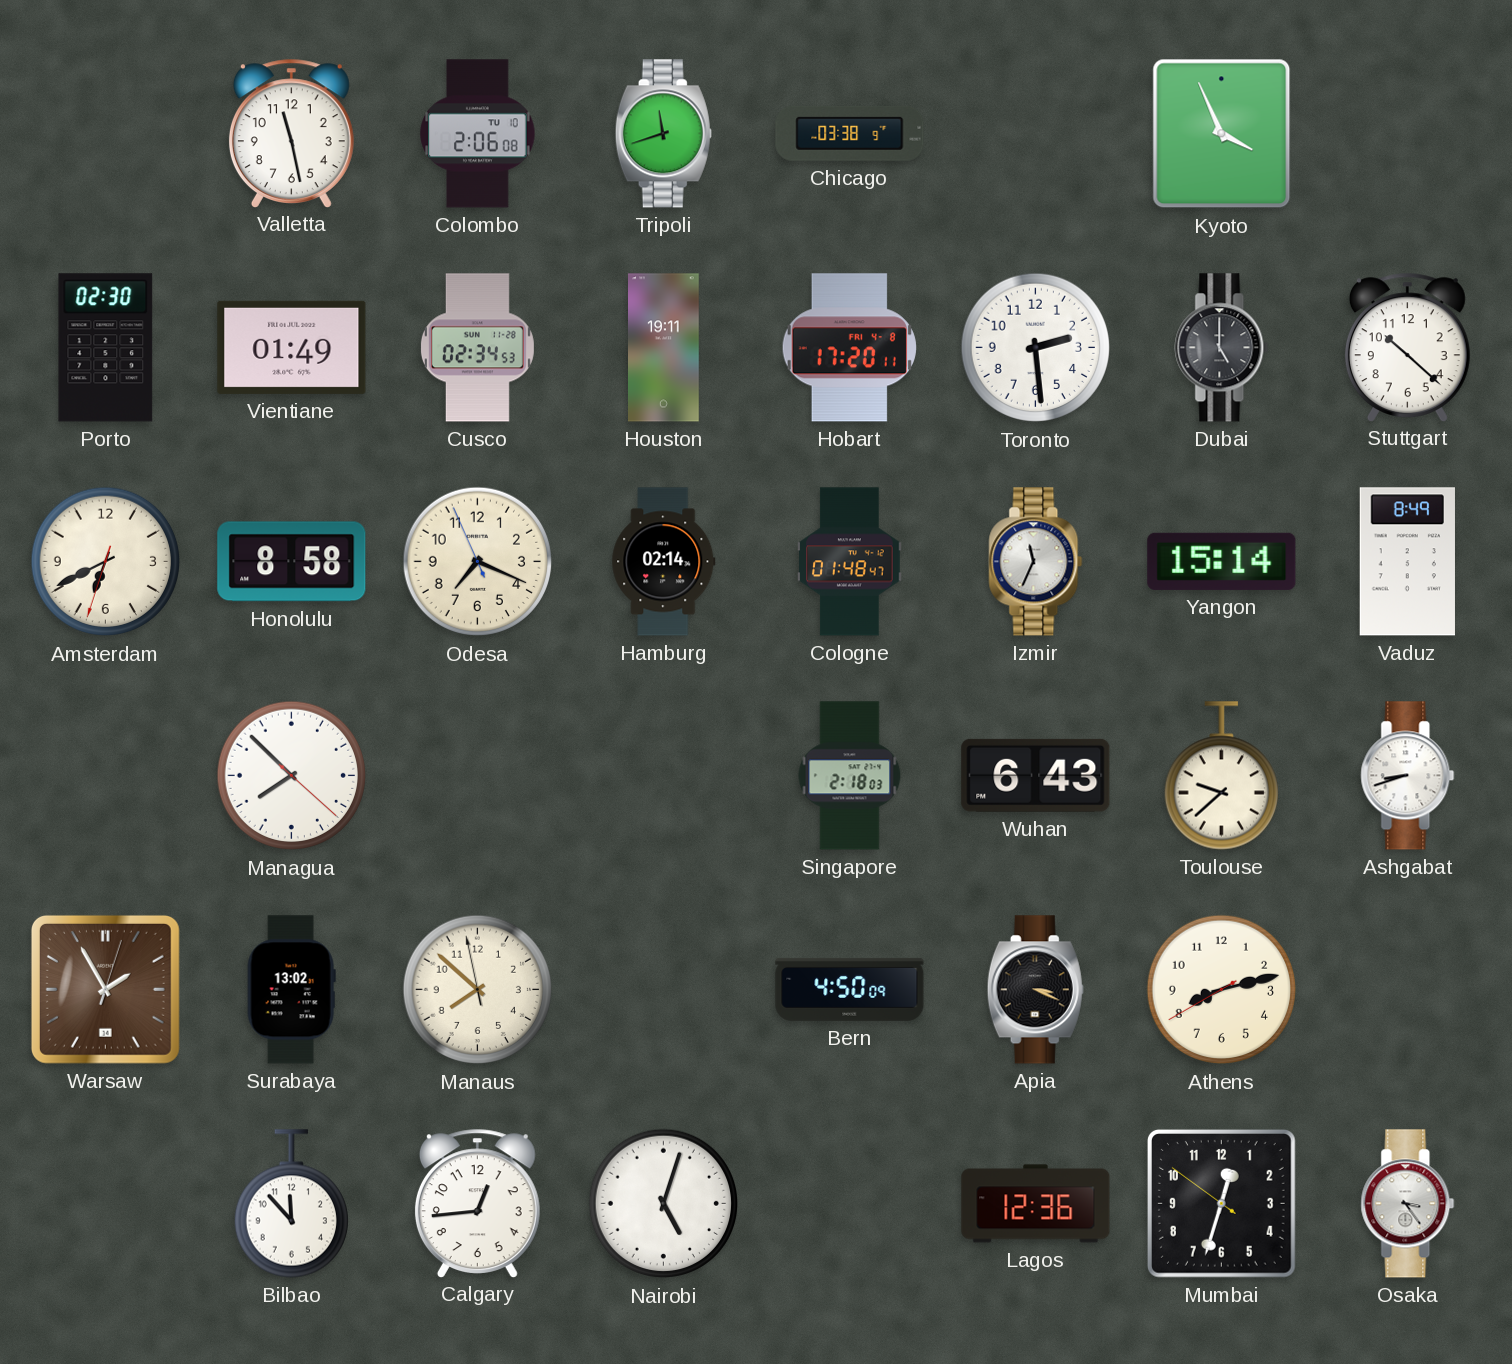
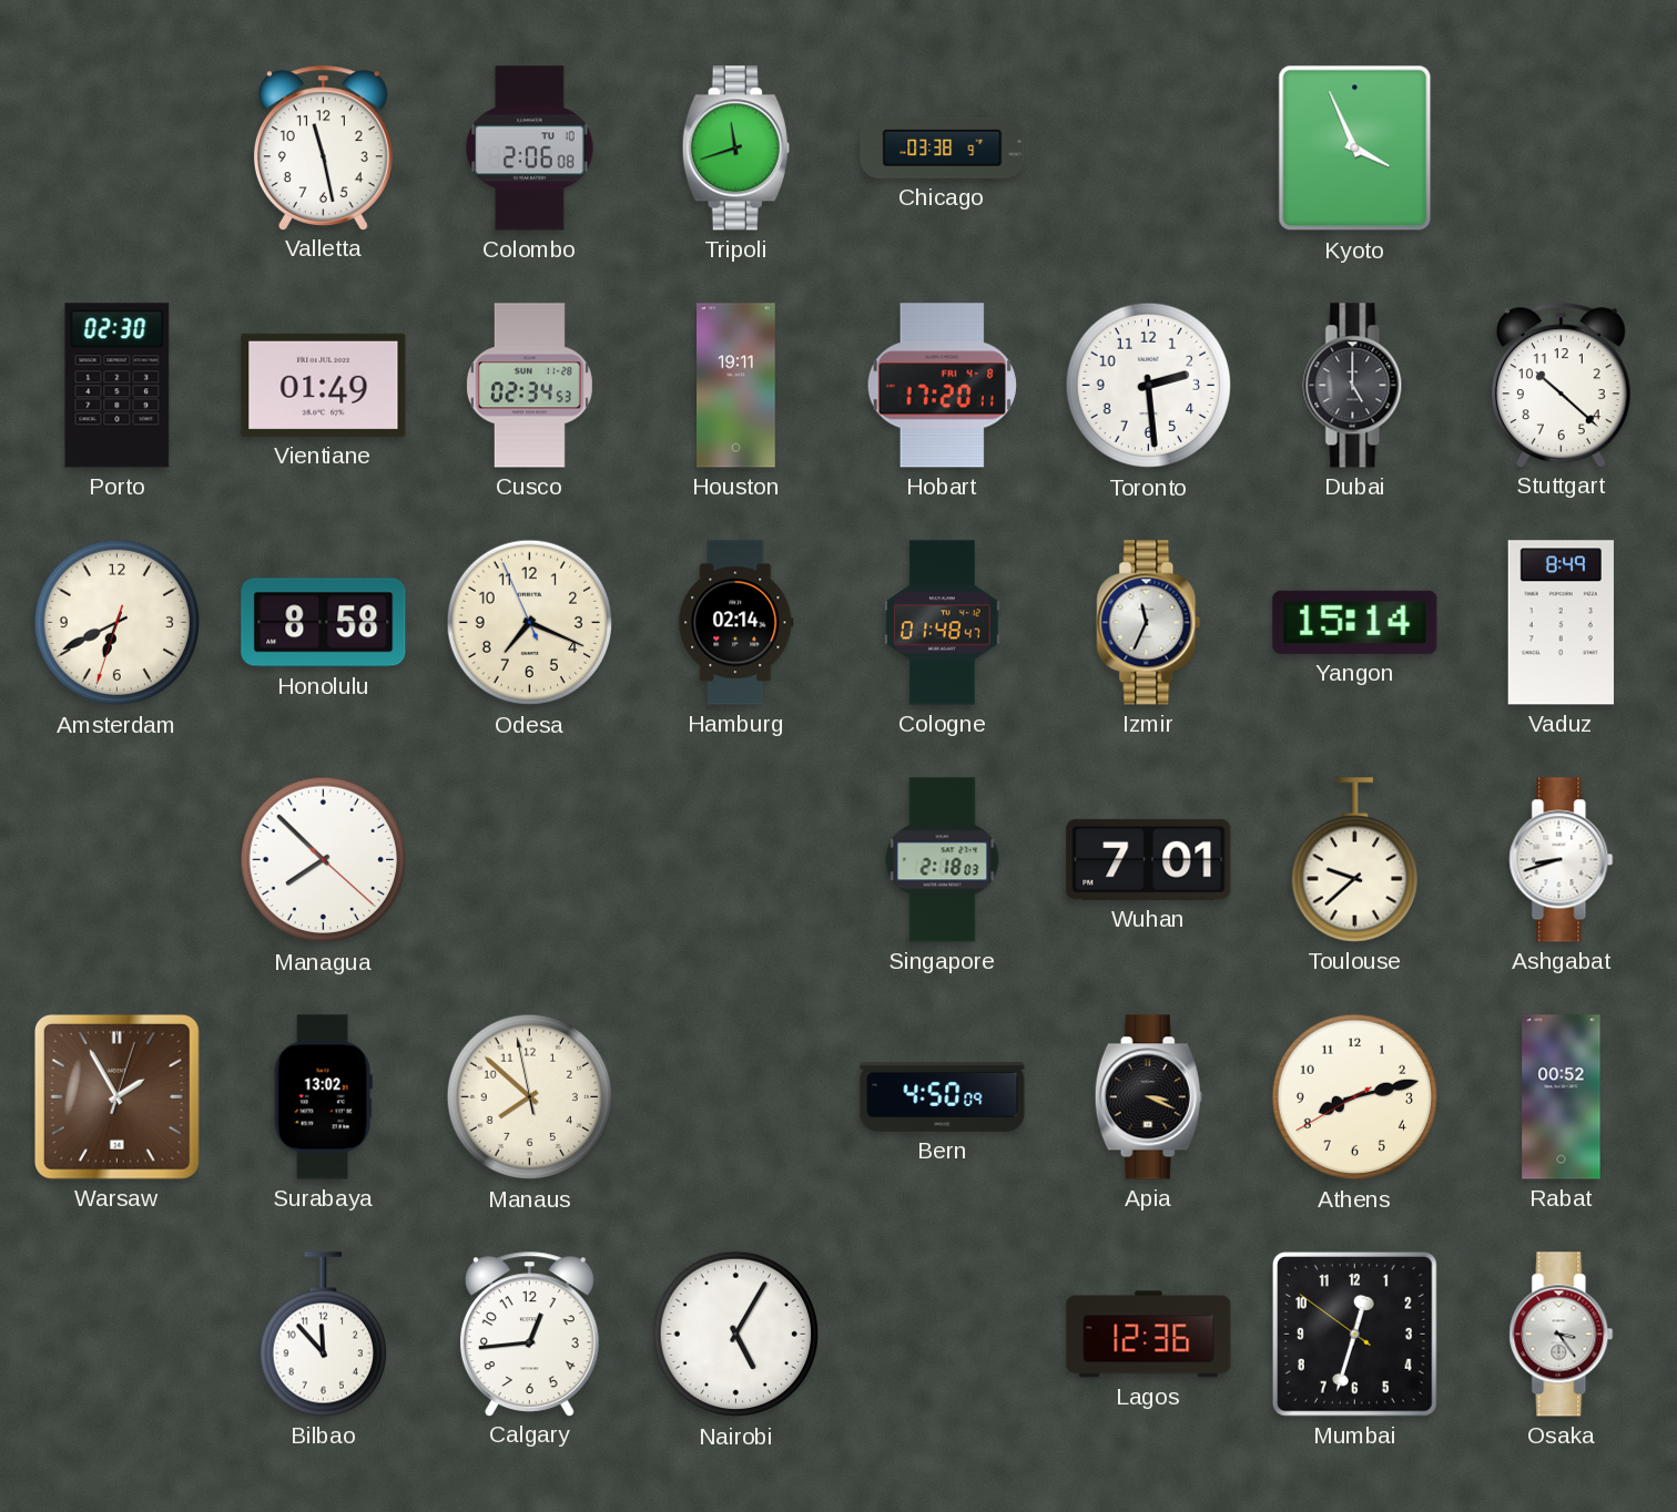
Wuhan: 6:43 -> 7:01
Rabat: none -> 00:52
Nairobi: 5:03 -> 5:05
